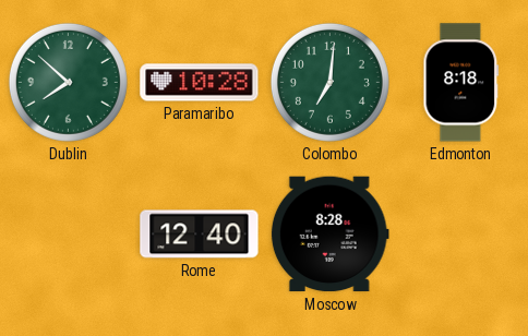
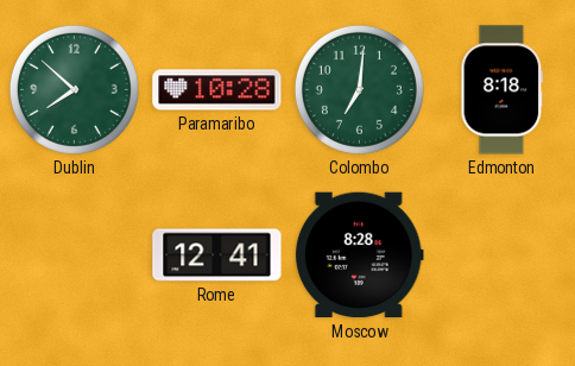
Rome: 12:40 -> 12:41
